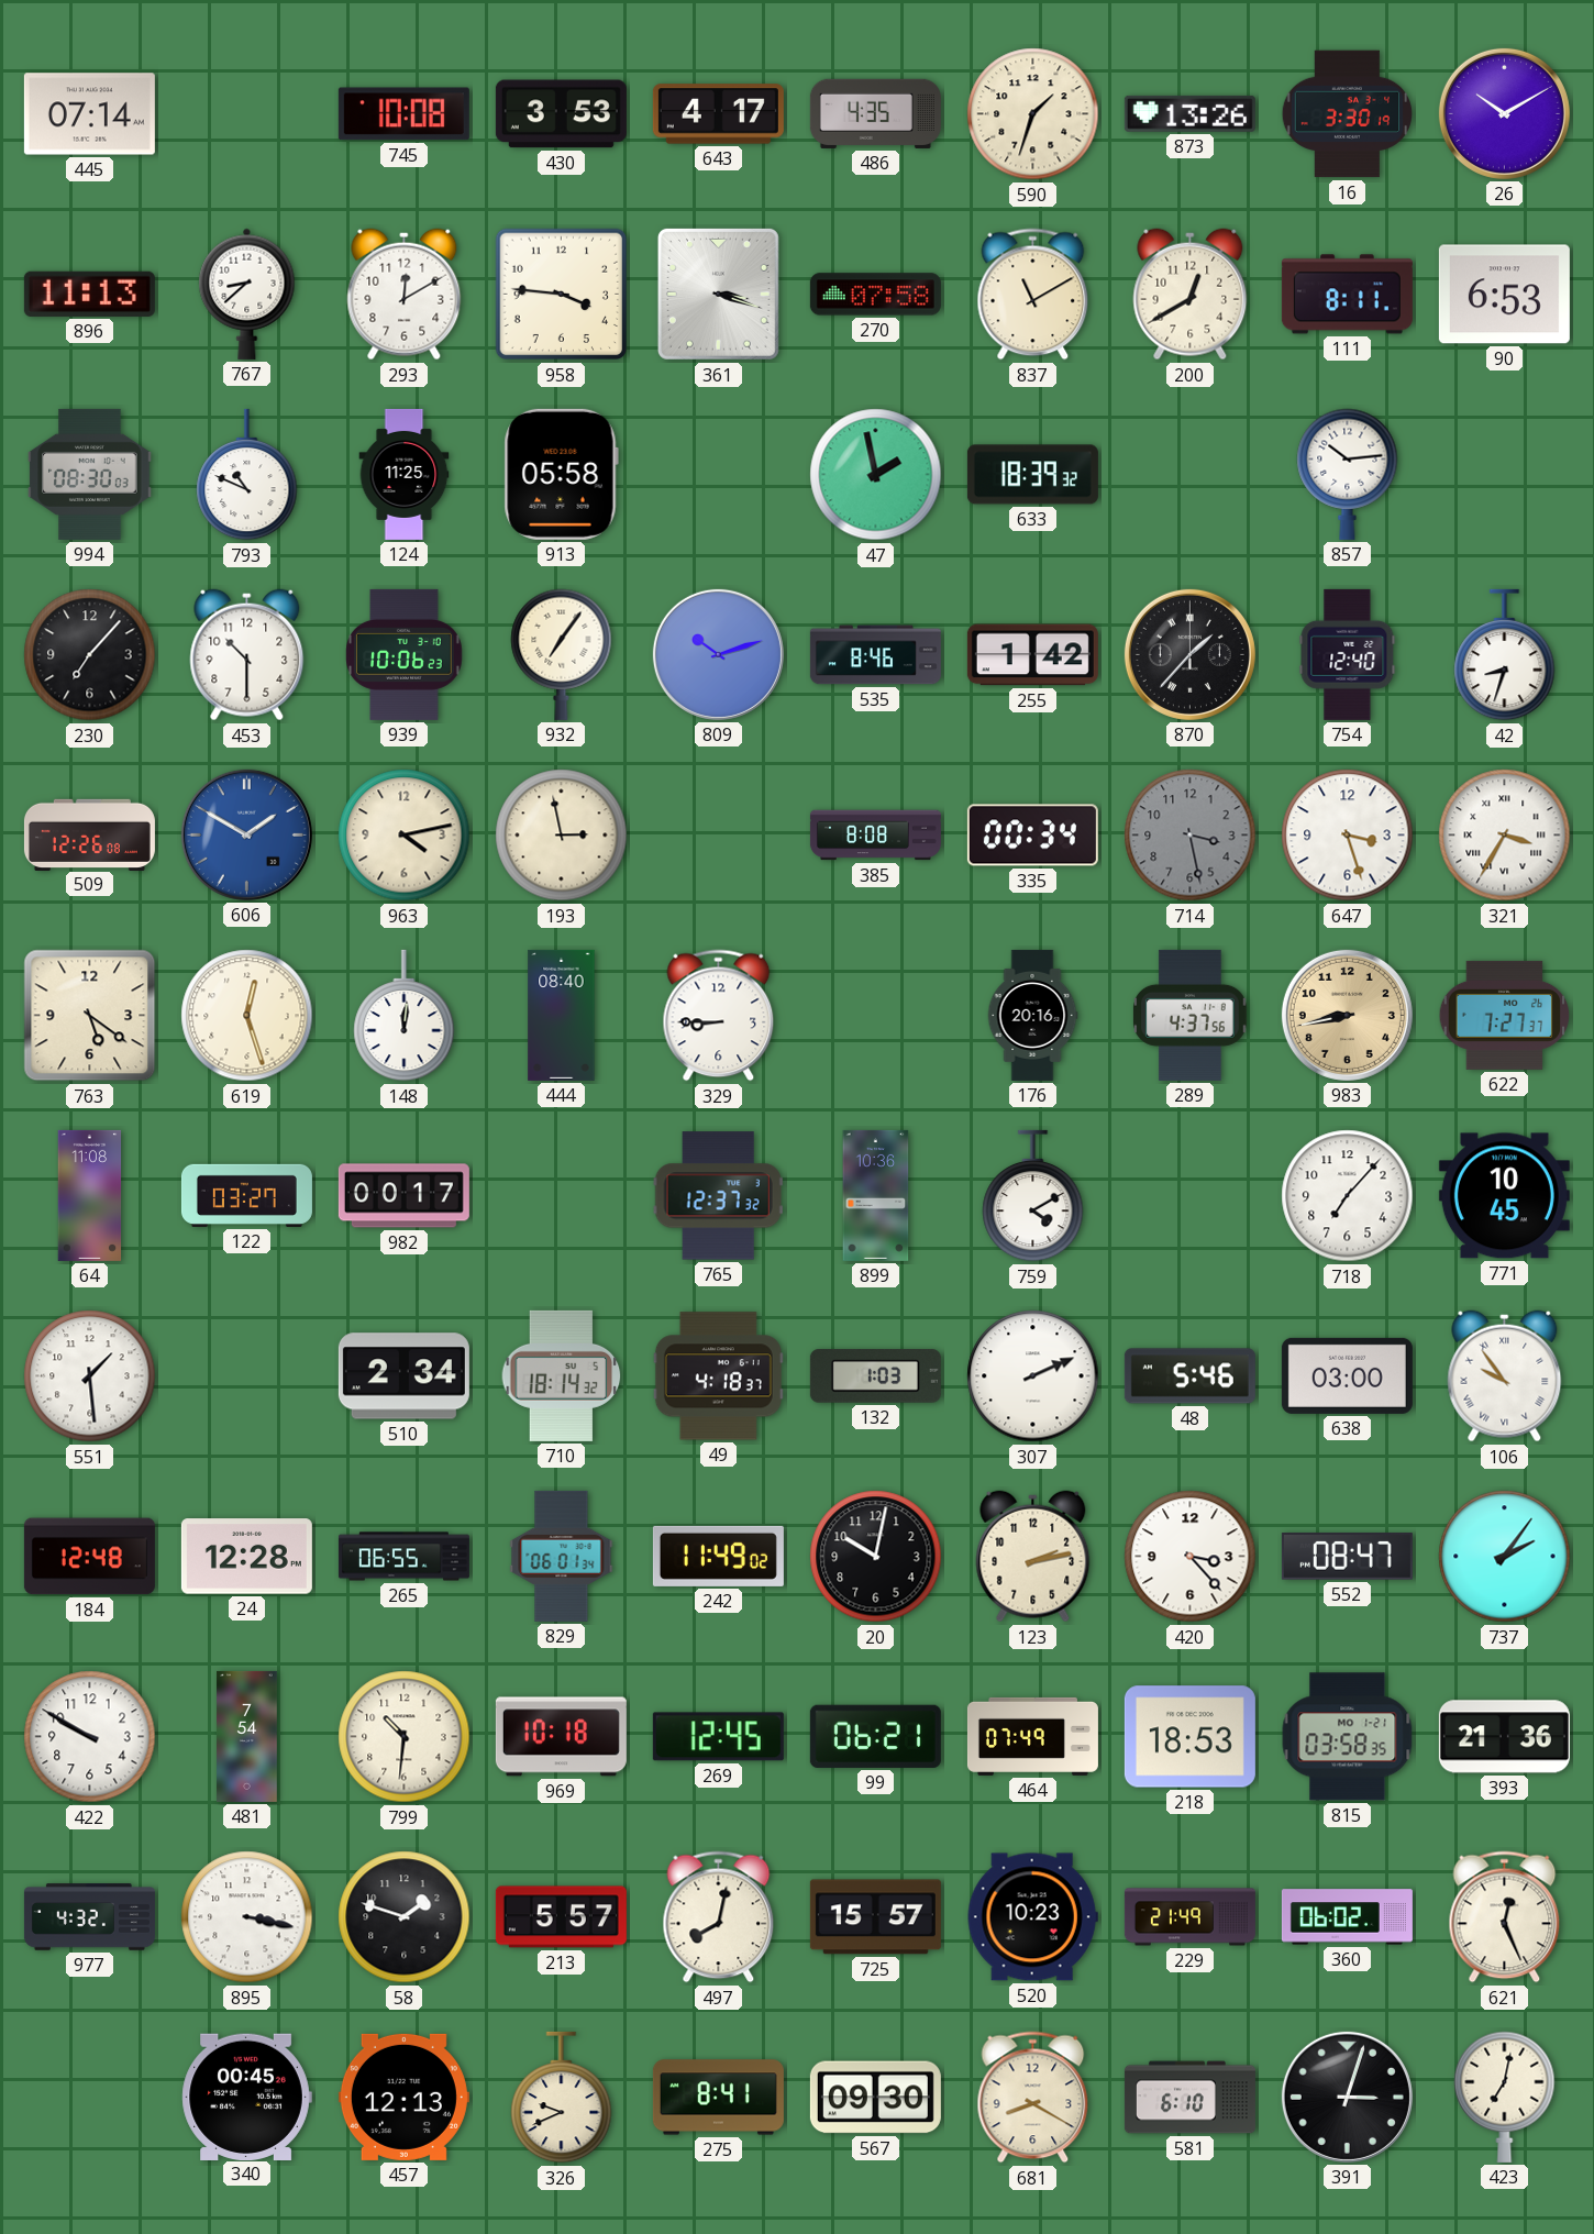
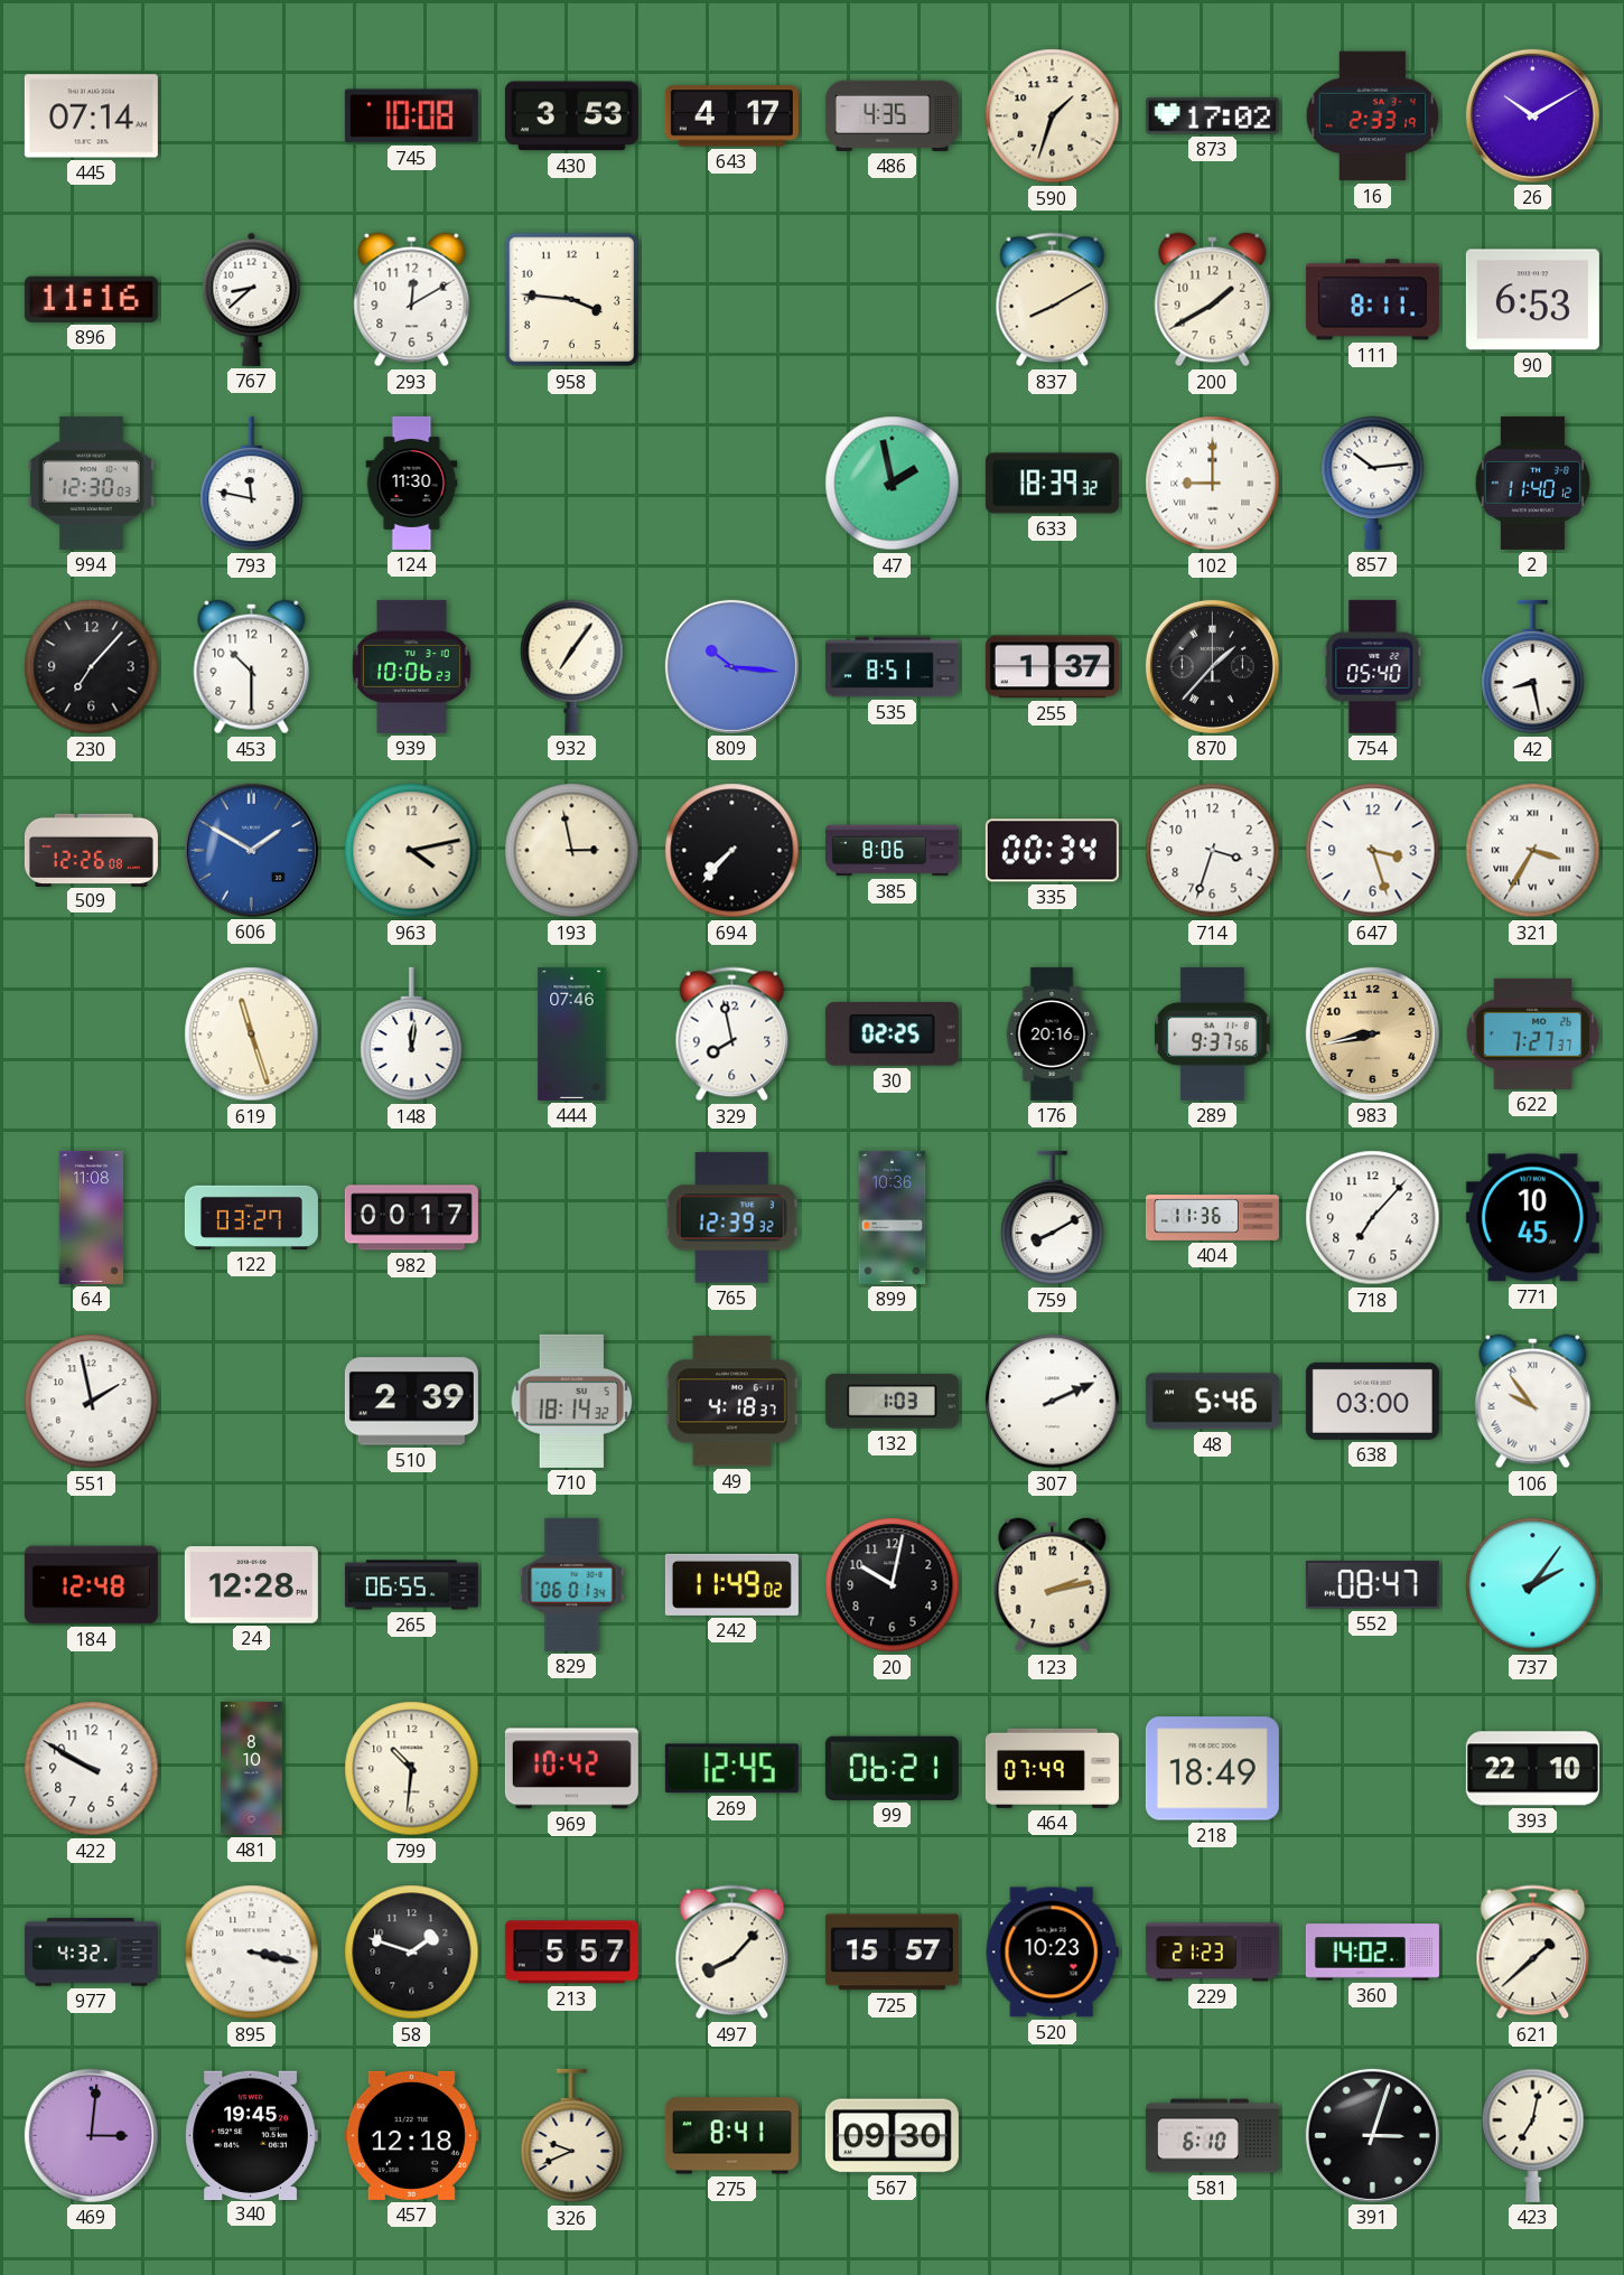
873: 13:26 -> 17:02
16: 3:30 -> 2:33
896: 11:13 -> 11:16
361: 3:18 -> none
270: 07:58 -> none
837: 11:10 -> 8:10
200: 12:40 -> 1:40
994: 08:30 -> 12:30
793: 10:49 -> 11:47
124: 11:25 -> 11:30
913: 05:58 -> none
102: none -> 9:00
2: none -> 11:40
809: 10:12 -> 10:16
535: 8:46 -> 8:51
255: 1:42 -> 1:37
754: 12:40 -> 05:40
42: 8:33 -> 8:28
694: none -> 7:37
385: 8:08 -> 8:06
714: 3:28 -> 3:33
714 dial: grey -> white
763: 5:21 -> none
619: 12:27 -> 11:27
444: 08:40 -> 07:46
329: 8:45 -> 7:58
30: none -> 02:25
289: 4:37 -> 9:37
765: 12:37 -> 12:39
759: 4:10 -> 8:10
404: none -> 11:36
551: 1:29 -> 1:58
510: 2:34 -> 2:39
420: 3:23 -> none
481: 7:54 -> 8:10
969: 10:18 -> 10:42
218: 18:53 -> 18:49
815: 03:58 -> none
393: 21:36 -> 22:10
497: 8:02 -> 8:07
229: 21:49 -> 21:23
360: 06:02 -> 14:02
621: 12:26 -> 1:38
469: none -> 3:01
340: 00:45 -> 19:45
457: 12:13 -> 12:18
681: 8:20 -> none
